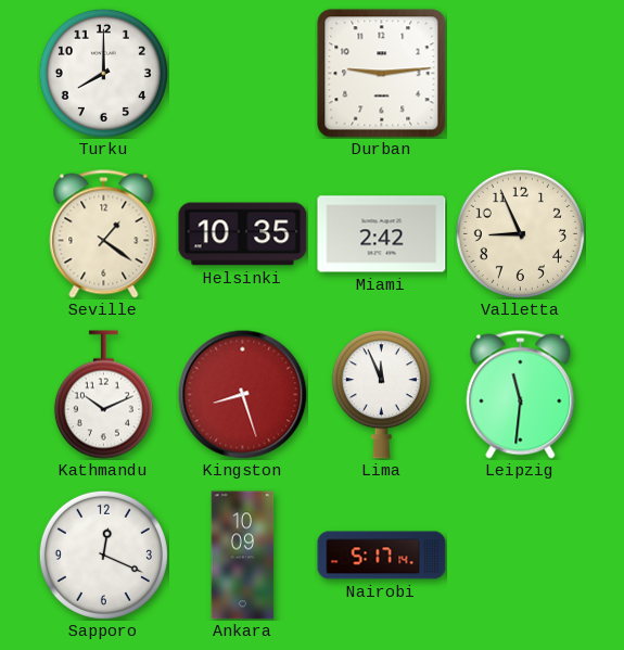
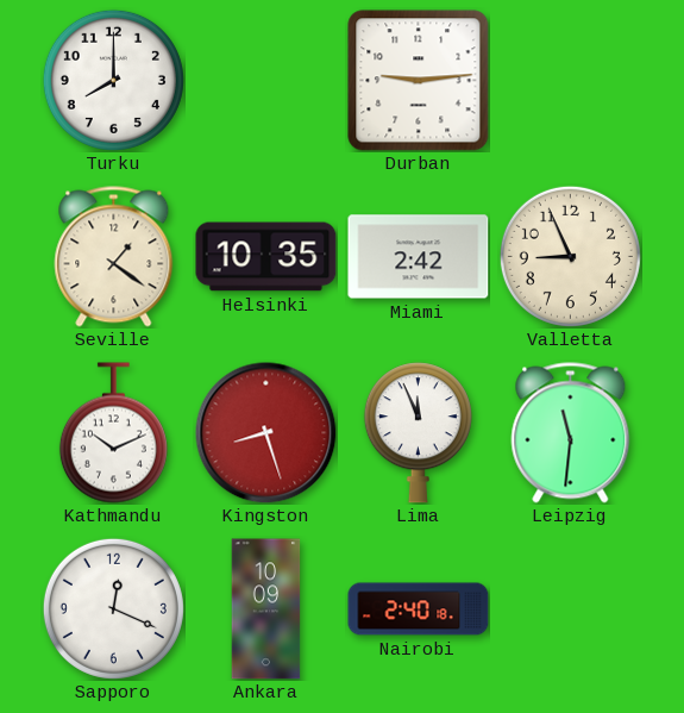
Nairobi: 5:17 -> 2:40
